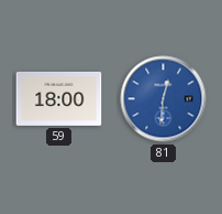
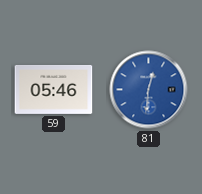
59: 18:00 -> 05:46
